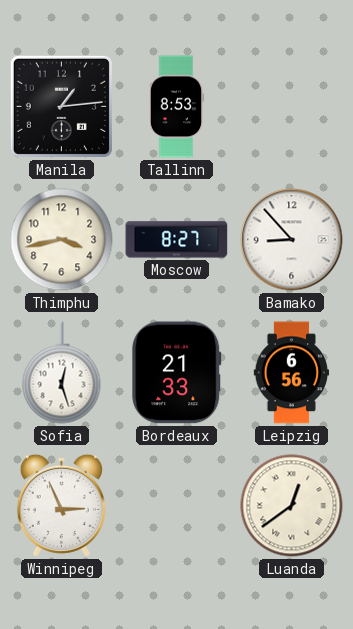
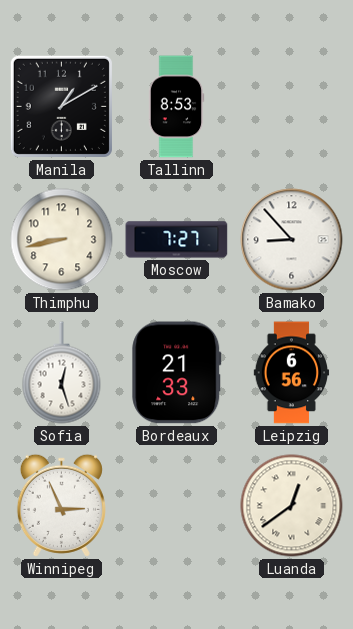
Manila: 1:14 -> 1:10
Thimphu: 3:43 -> 8:43
Moscow: 8:27 -> 7:27
